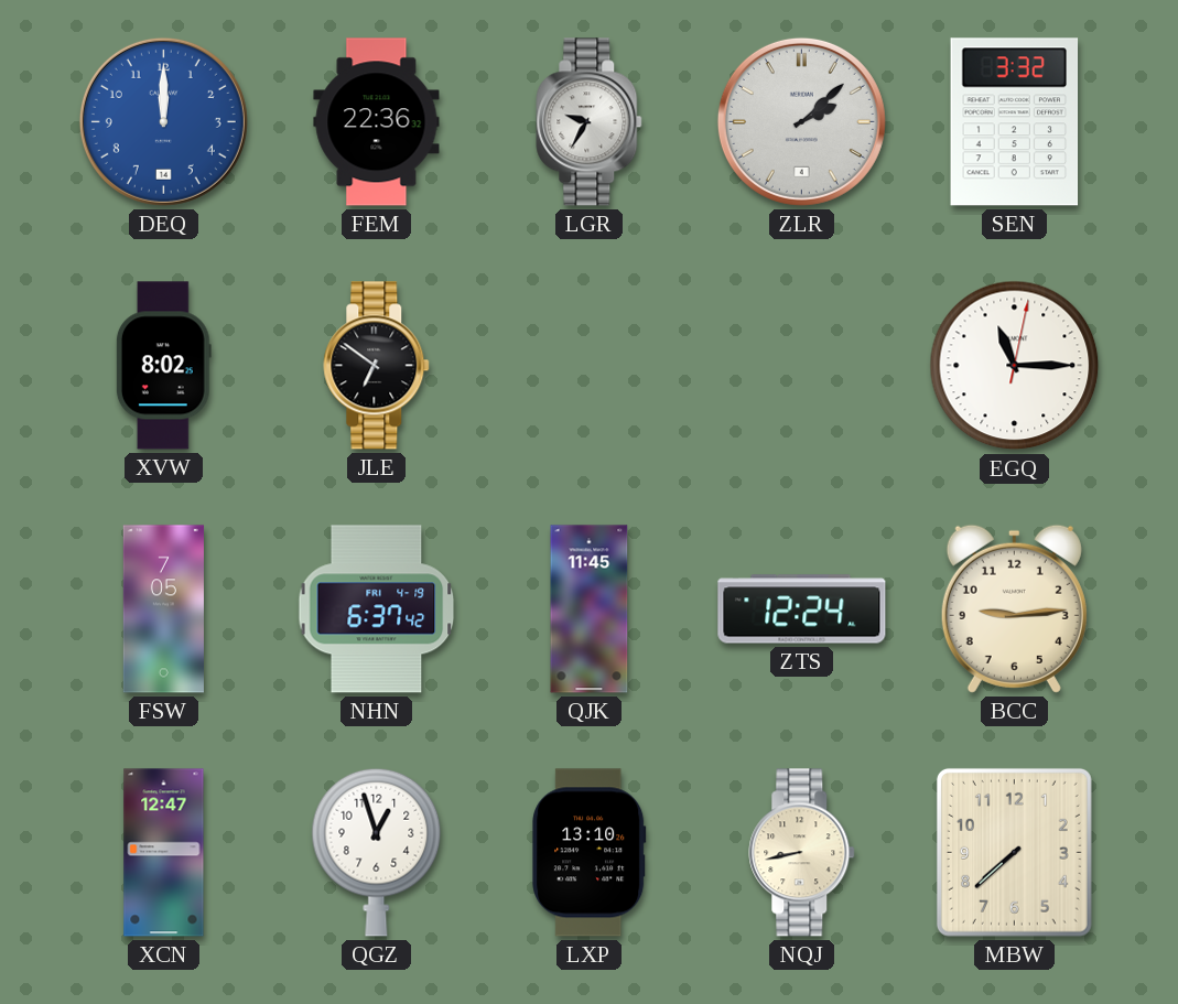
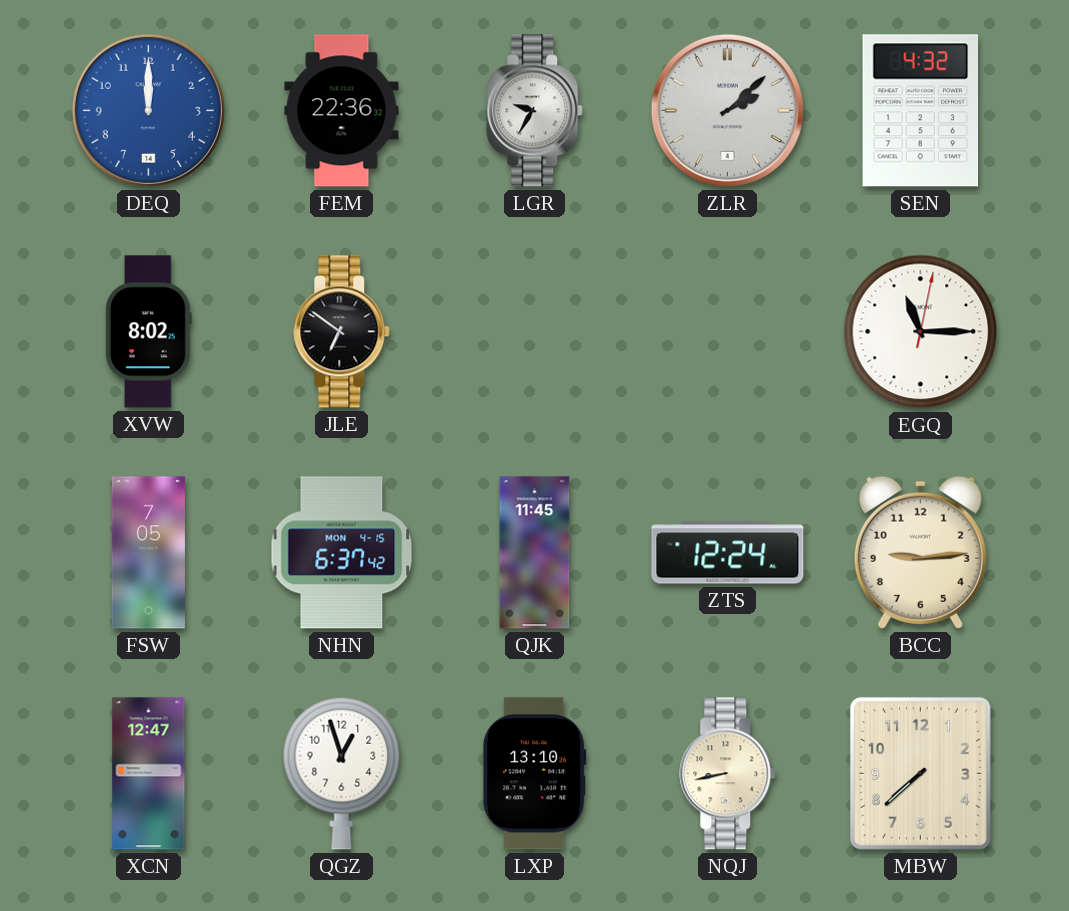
SEN: 3:32 -> 4:32
NHN date: FRI 4-19 -> MON 4-15
